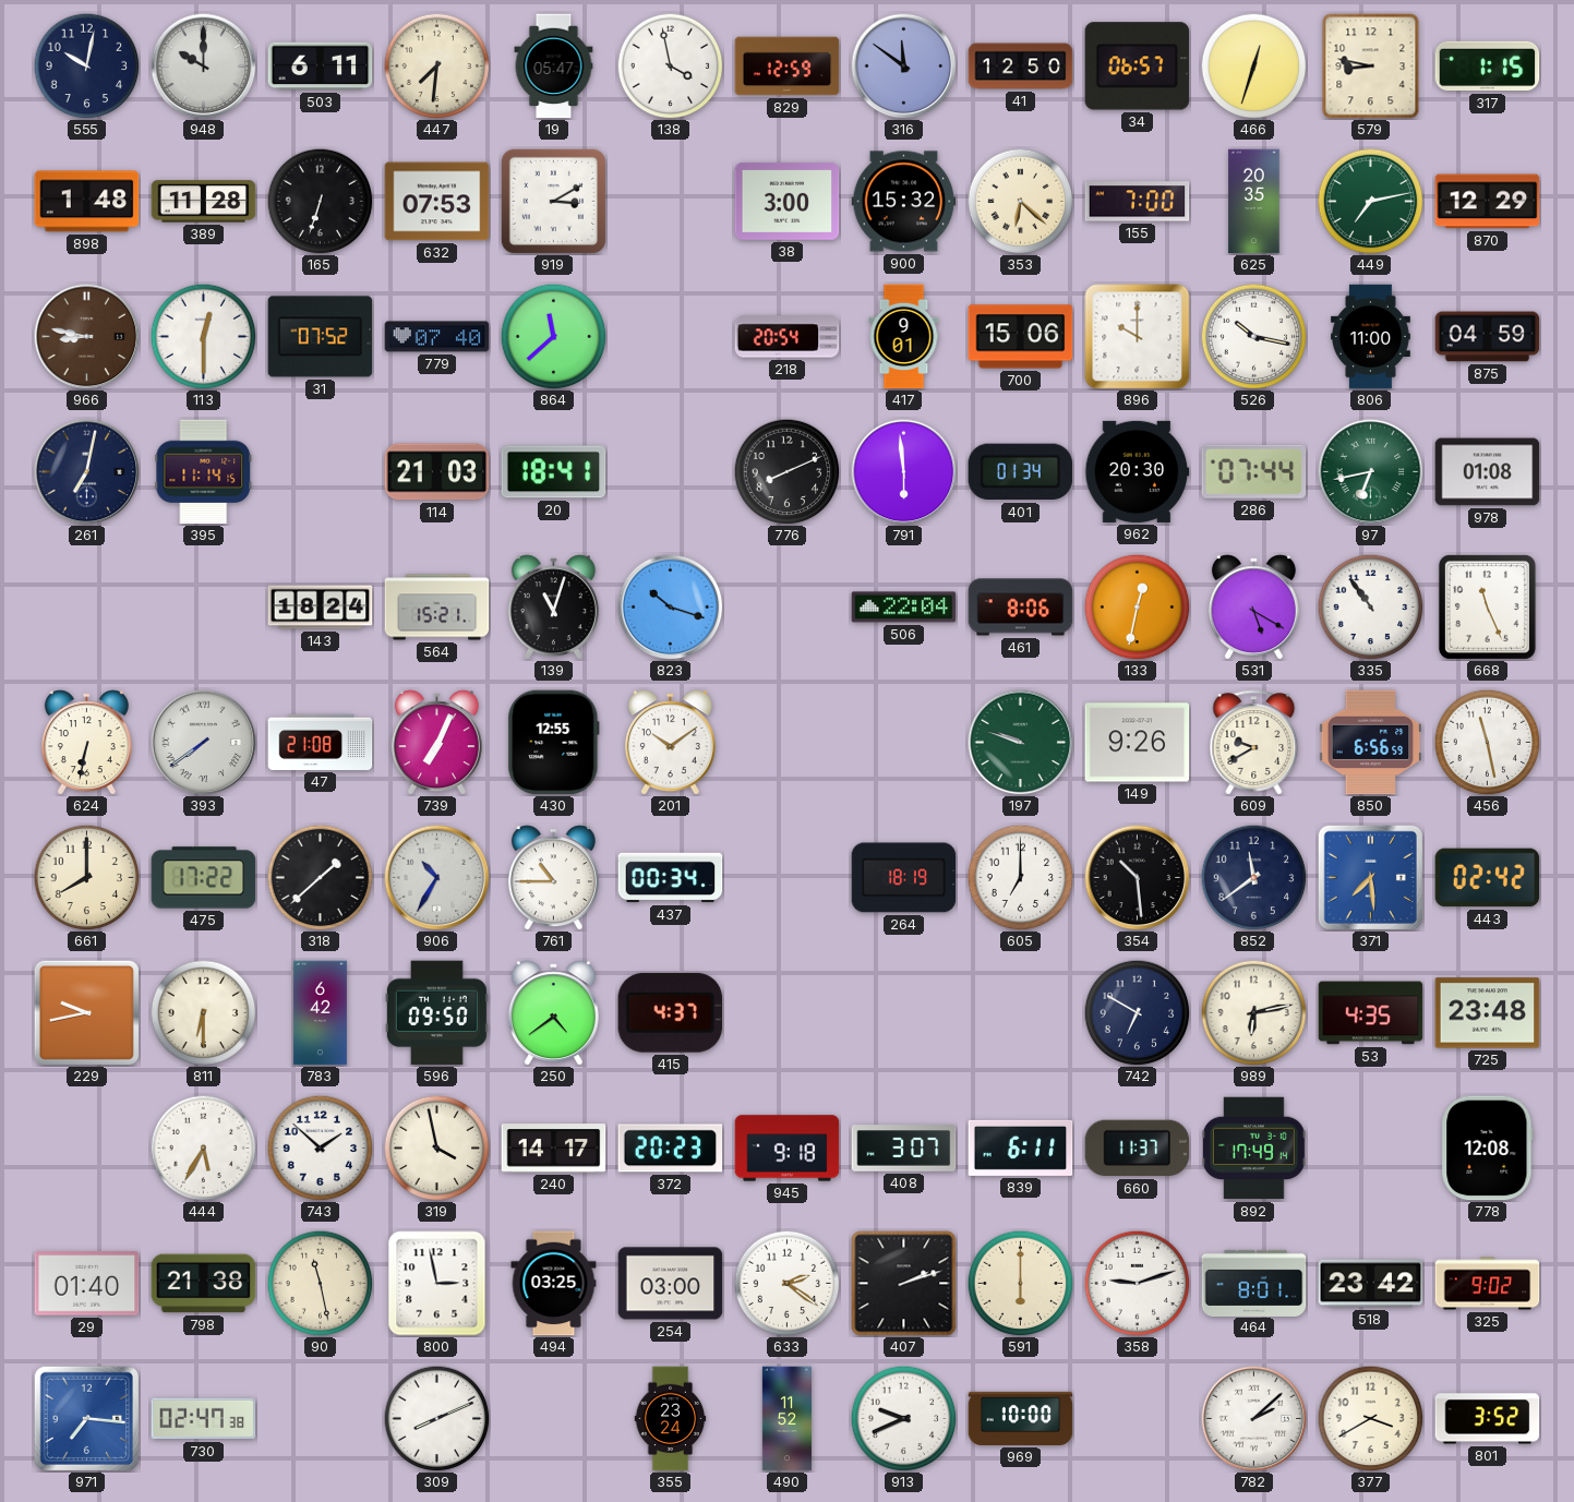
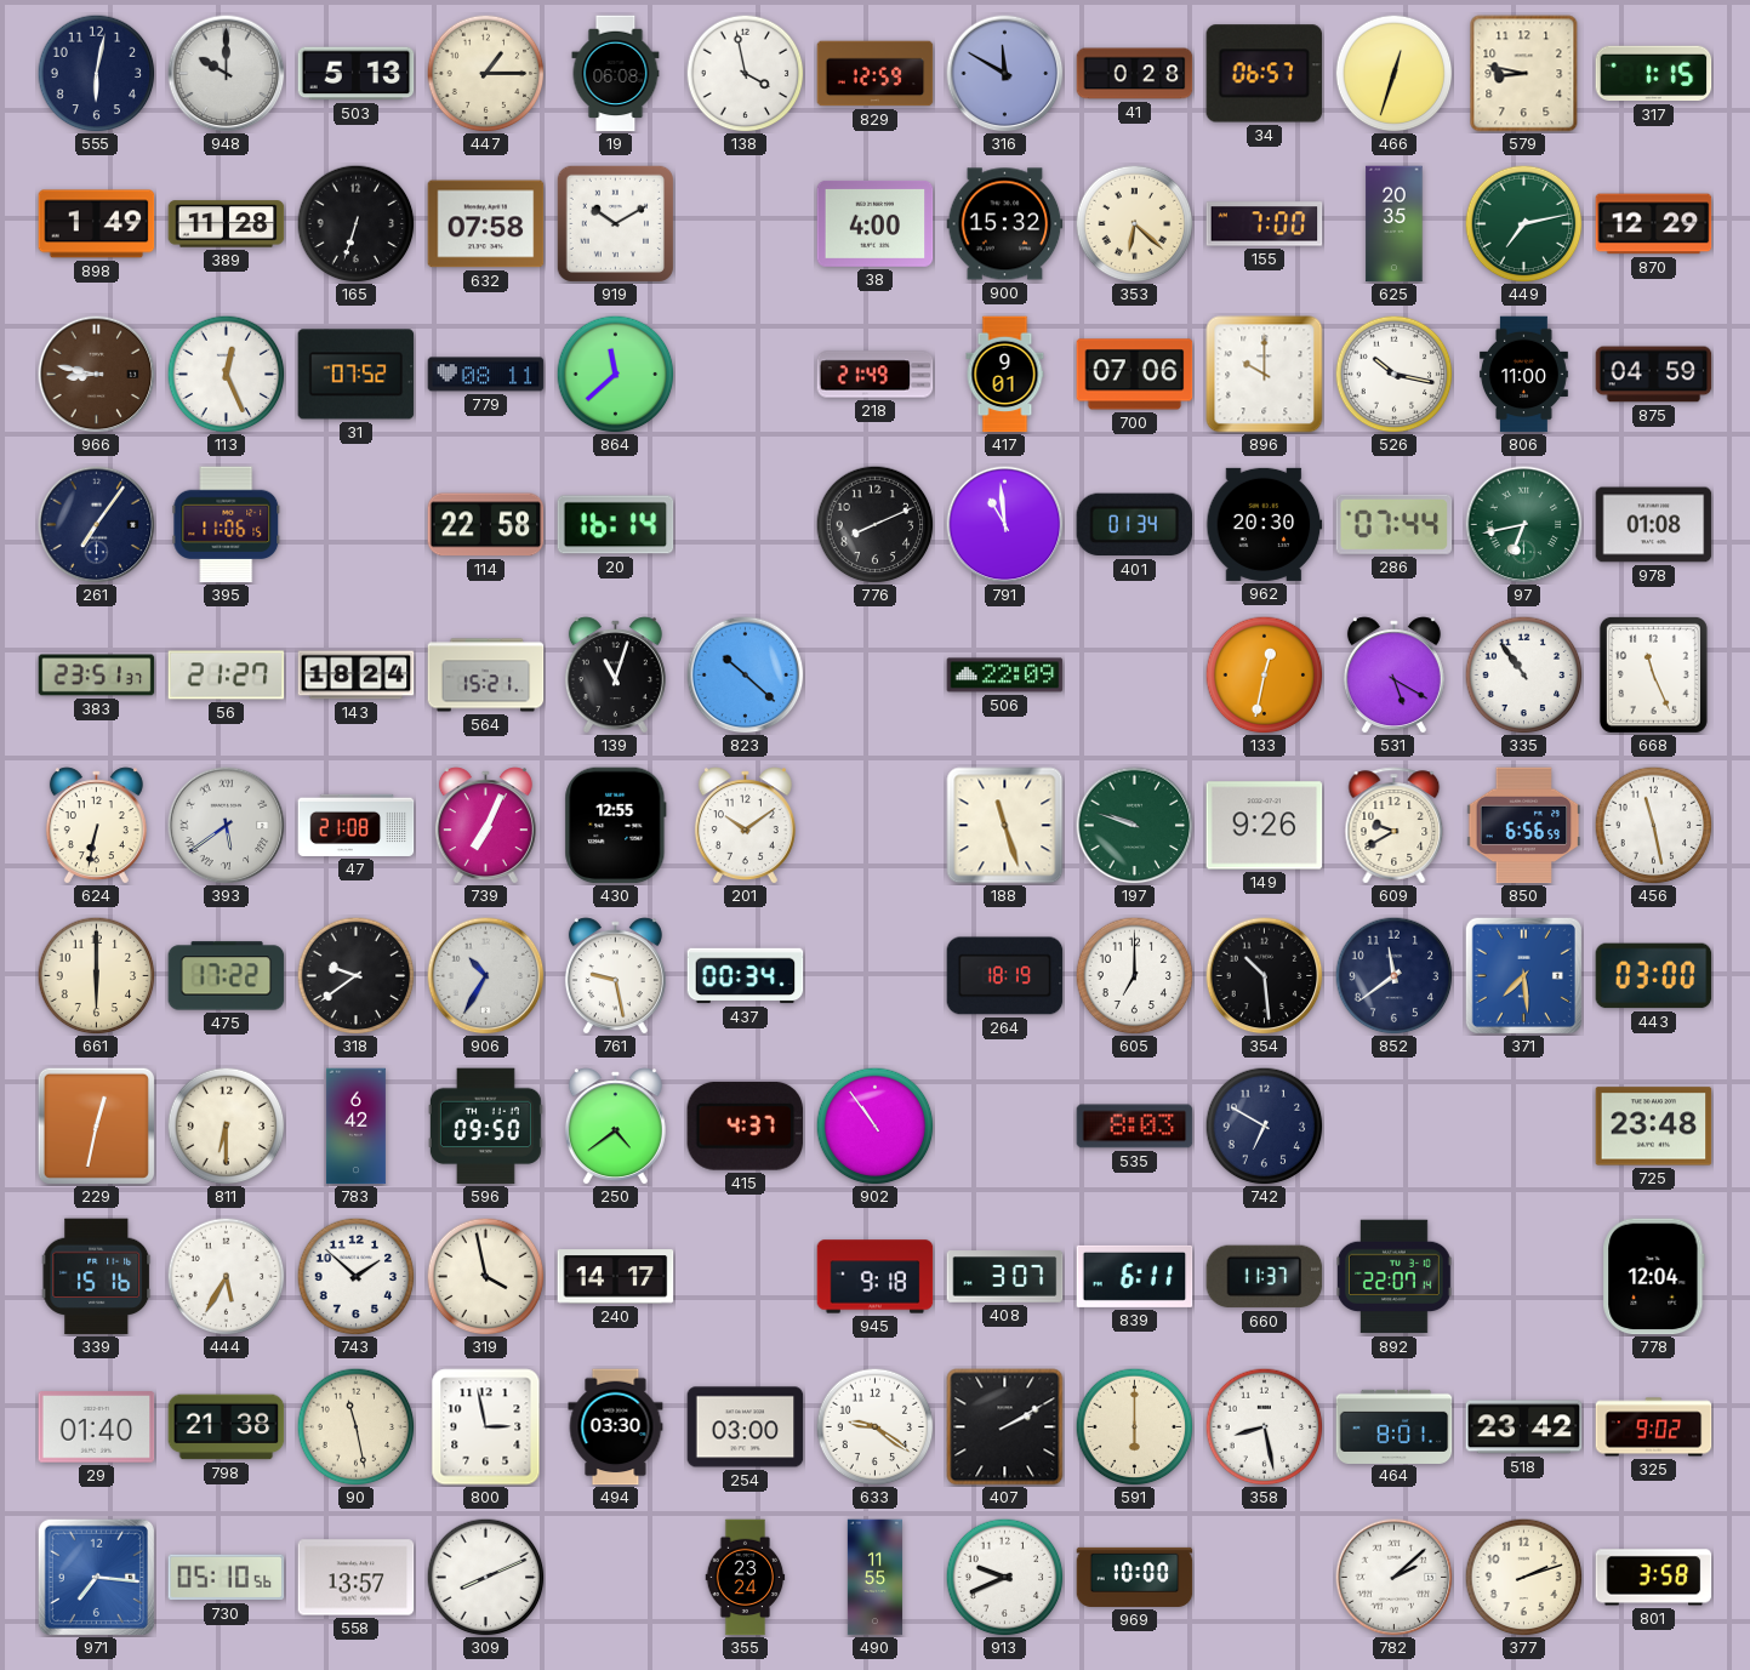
555: 10:02 -> 6:02
503: 6:11 -> 5:13
447: 7:31 -> 1:15
19: 05:47 -> 06:08
316: 11:51 -> 11:50
41: 12:50 -> 0:28
898: 1:48 -> 1:49
632: 07:53 -> 07:58
919: 3:10 -> 10:10
38: 3:00 -> 4:00
113: 12:30 -> 12:26
779: 07:40 -> 08:11
218: 20:54 -> 21:49
700: 15:06 -> 07:06
261: 7:02 -> 7:06
395: 11:14 -> 11:06
114: 21:03 -> 22:58
20: 18:41 -> 16:14
791: 5:59 -> 10:59
383: none -> 23:51
56: none -> 21:27
823: 10:18 -> 10:22
506: 22:04 -> 22:09
461: 8:06 -> none
393: 7:39 -> 5:39
188: none -> 11:27
661: 8:00 -> 6:00
318: 1:38 -> 9:39
761: 10:45 -> 9:28
443: 02:42 -> 03:00
229: 9:43 -> 12:32
902: none -> 10:54
535: none -> 8:03
989: 6:13 -> none
53: 4:35 -> none
339: none -> 15:16
372: 20:23 -> none
892: 17:49 -> 22:07
778: 12:08 -> 12:04
494: 03:25 -> 03:30
633: 2:21 -> 9:21
407: 2:12 -> 2:10
358: 9:12 -> 8:28
730: 02:47 -> 05:10
558: none -> 13:57
490: 11:52 -> 11:55
377: 3:40 -> 2:12
801: 3:52 -> 3:58
